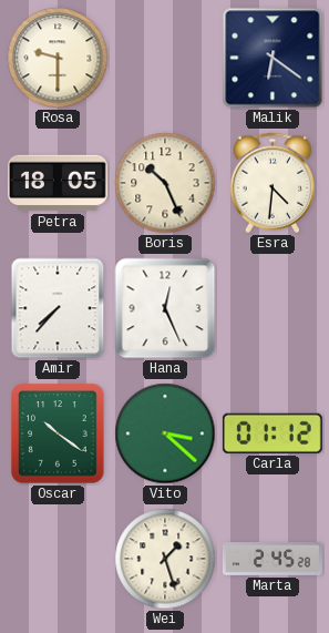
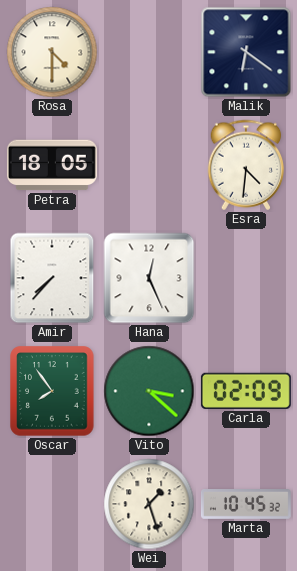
Rosa: 9:30 -> 4:30
Boris: 10:26 -> none
Oscar: 10:21 -> 7:54
Carla: 01:12 -> 02:09
Marta: 2:45 -> 10:45
